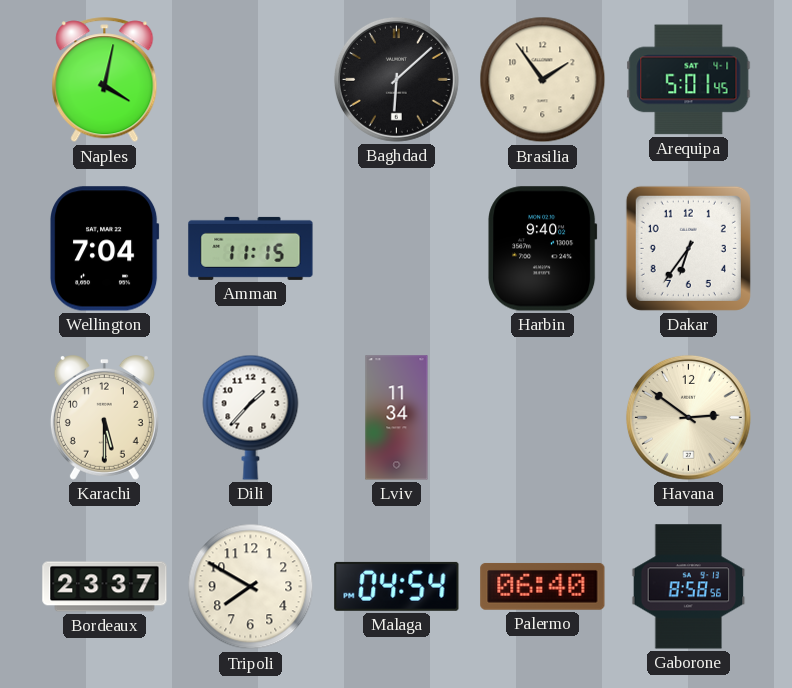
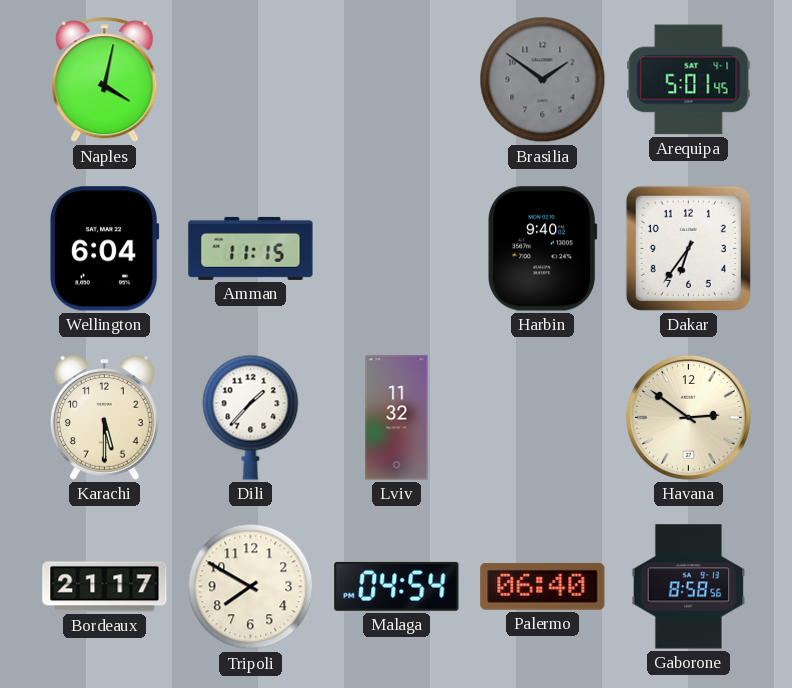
Baghdad: 6:08 -> none
Brasilia: 1:54 -> 1:51
Brasilia dial: cream -> grey
Wellington: 7:04 -> 6:04
Lviv: 11:34 -> 11:32
Bordeaux: 23:37 -> 21:17
